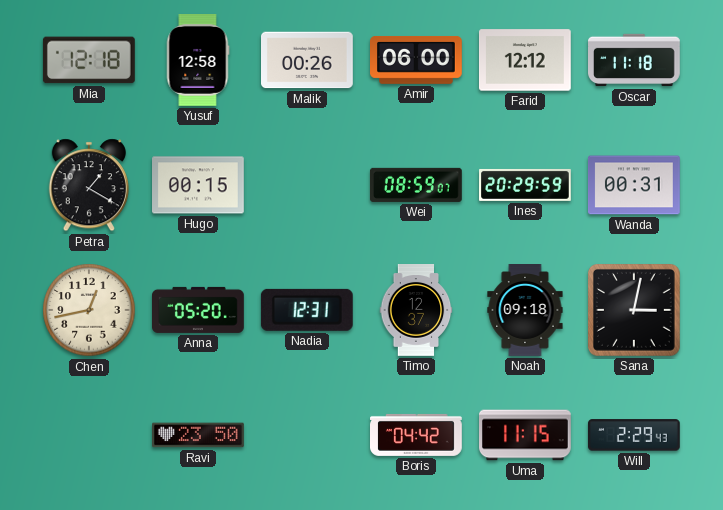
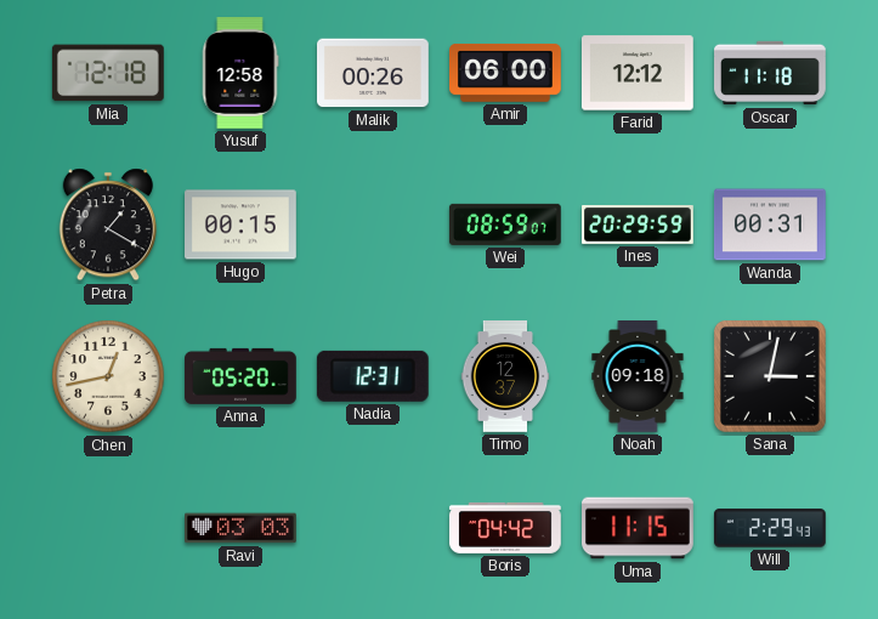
Ravi: 23:50 -> 03:03
